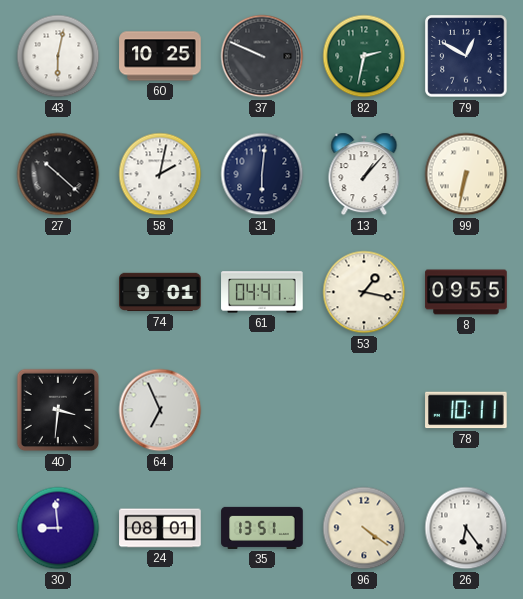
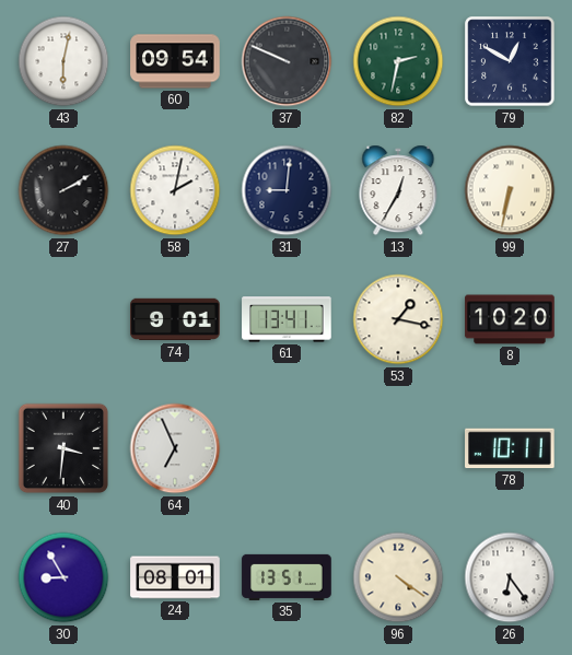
60: 10:25 -> 09:54
27: 10:22 -> 2:10
31: 6:01 -> 9:01
13: 1:07 -> 12:35
61: 04:41 -> 13:41
8: 09:55 -> 10:20
30: 8:59 -> 8:55
